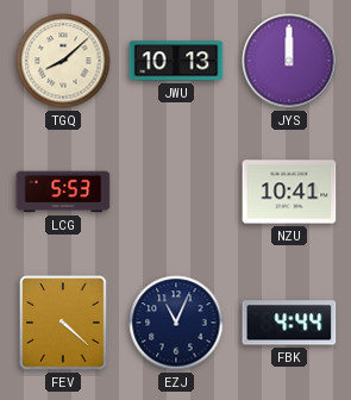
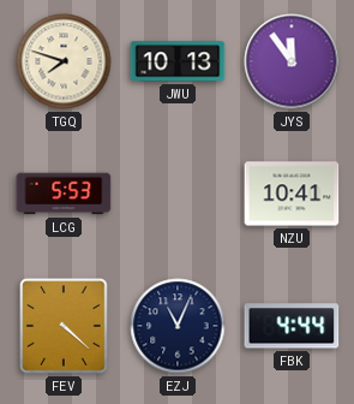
TGQ: 8:08 -> 7:48
JYS: 12:00 -> 11:54
